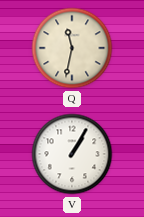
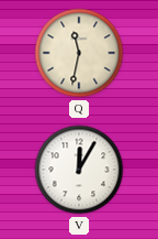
V: 1:05 -> 12:05
